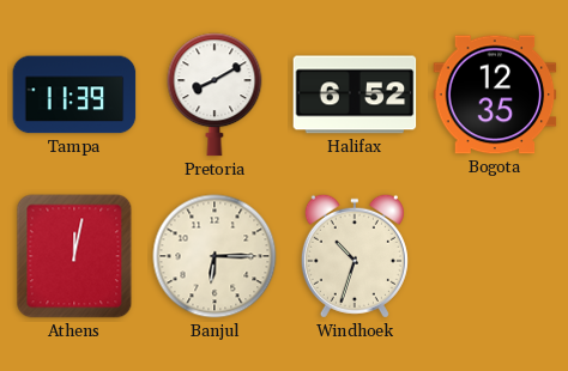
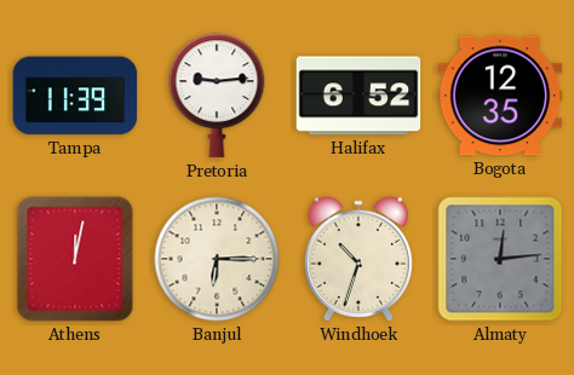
Pretoria: 8:10 -> 9:14
Almaty: none -> 12:14
